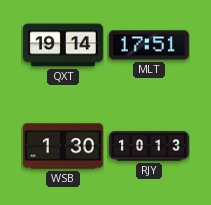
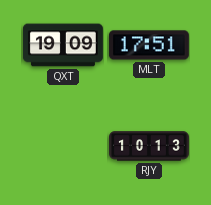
QXT: 19:14 -> 19:09
WSB: 1:30 -> none
